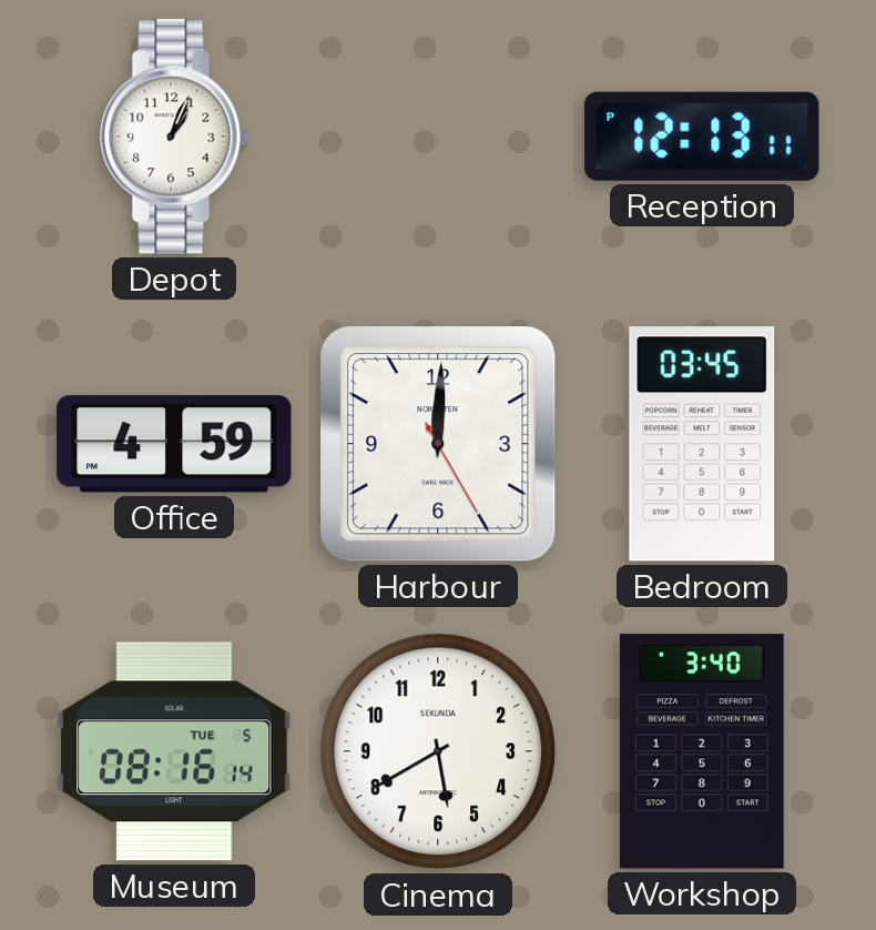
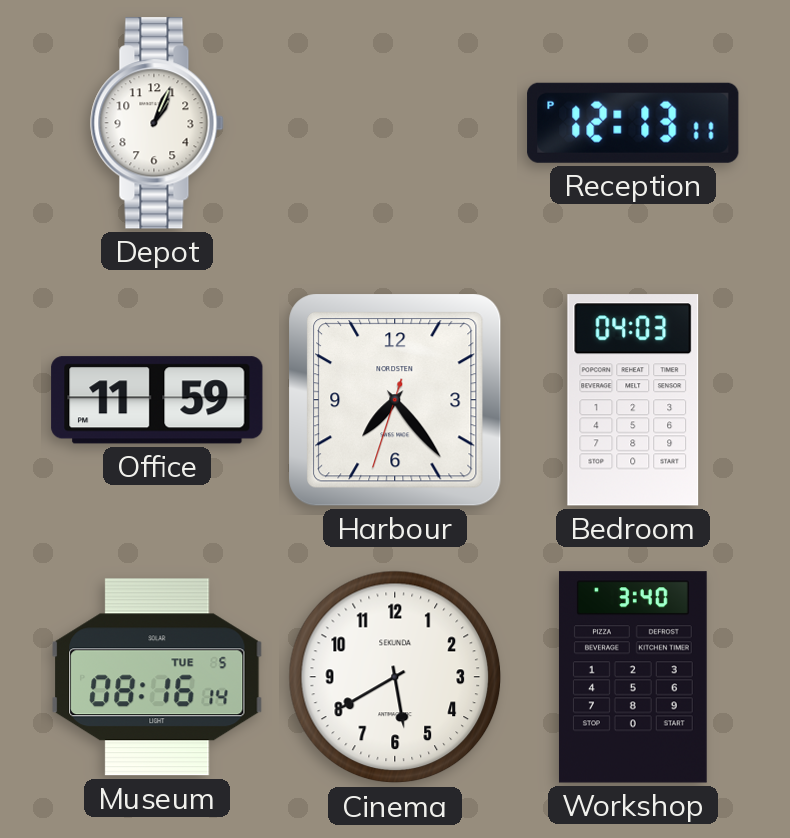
Office: 4:59 -> 11:59
Harbour: 12:00 -> 7:23
Bedroom: 03:45 -> 04:03
